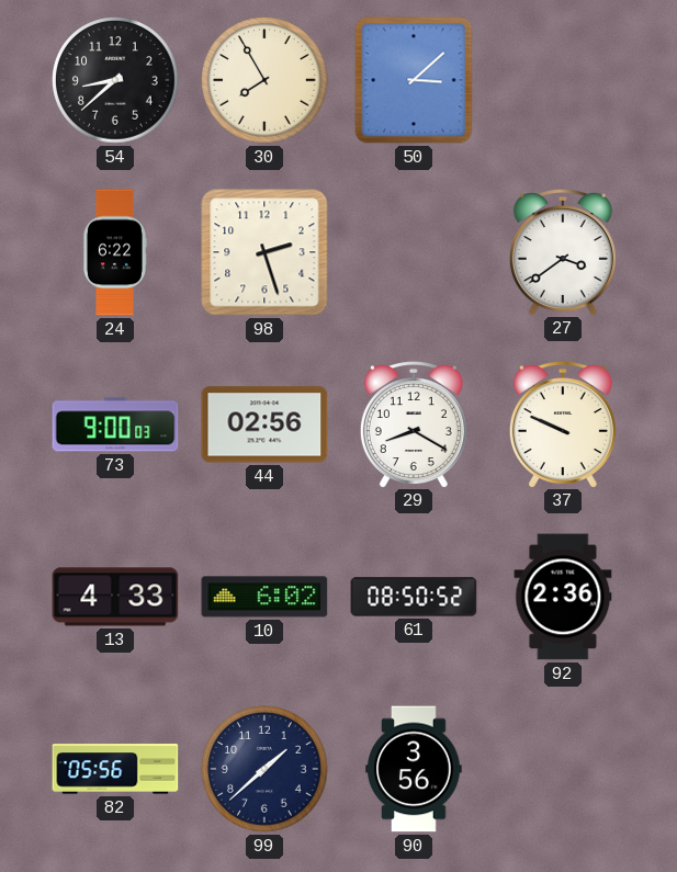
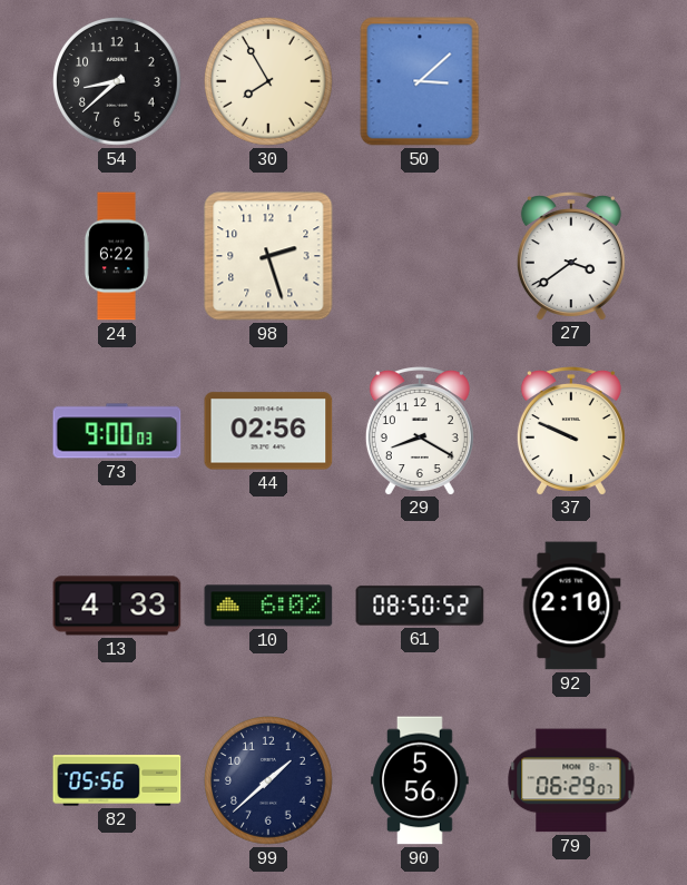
92: 2:36 -> 2:10
90: 3:56 -> 5:56
79: none -> 06:29
